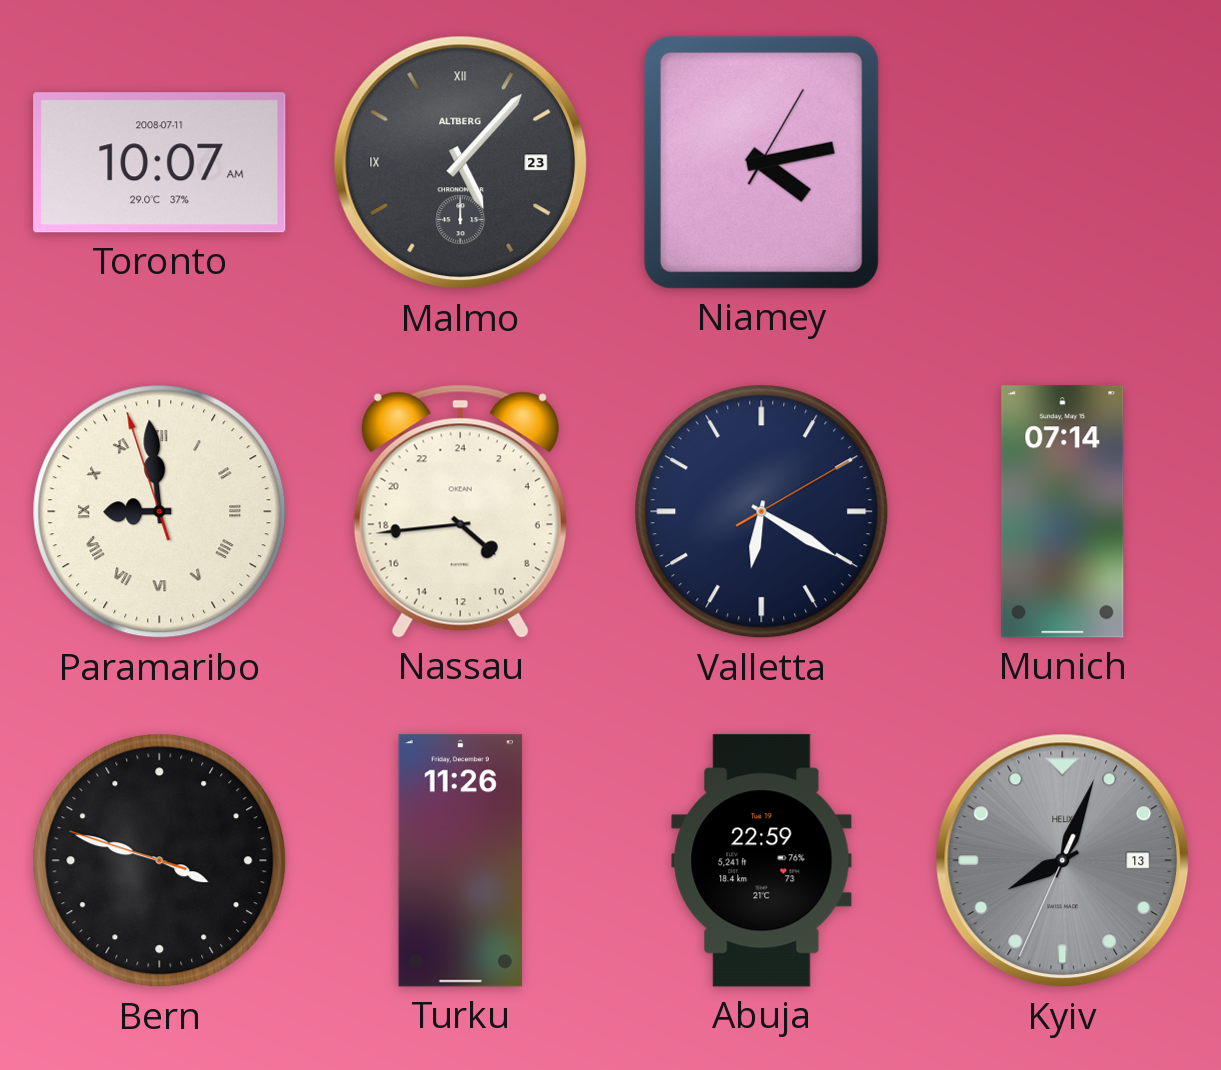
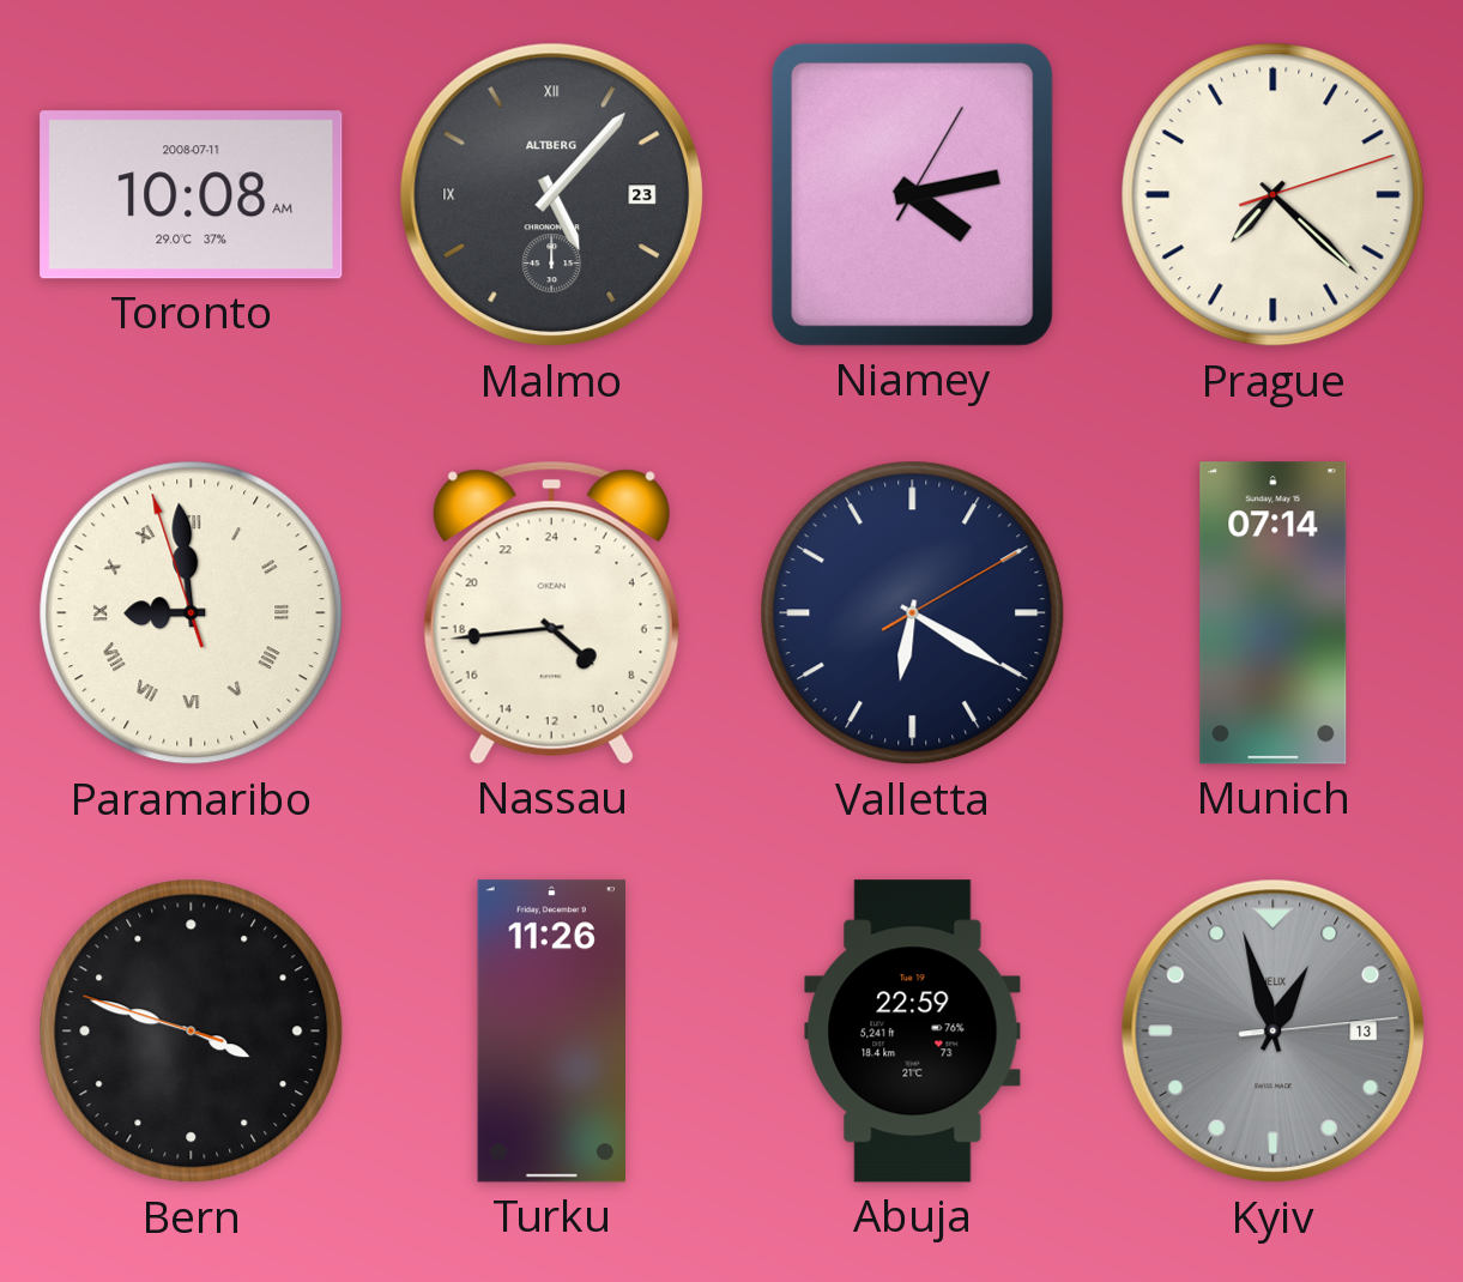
Toronto: 10:07 -> 10:08
Prague: none -> 7:22
Kyiv: 8:03 -> 12:57
